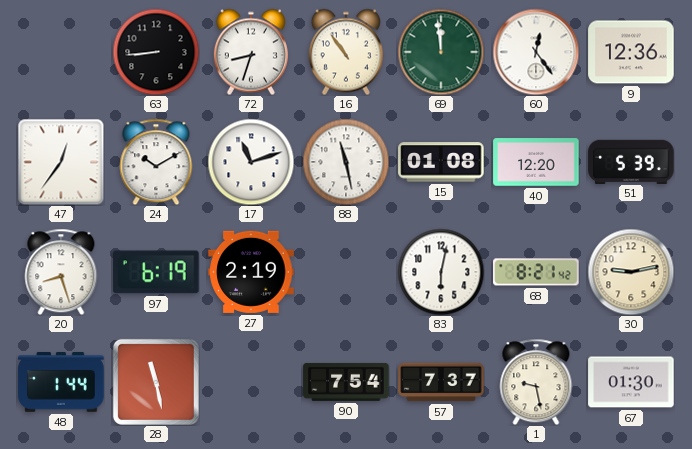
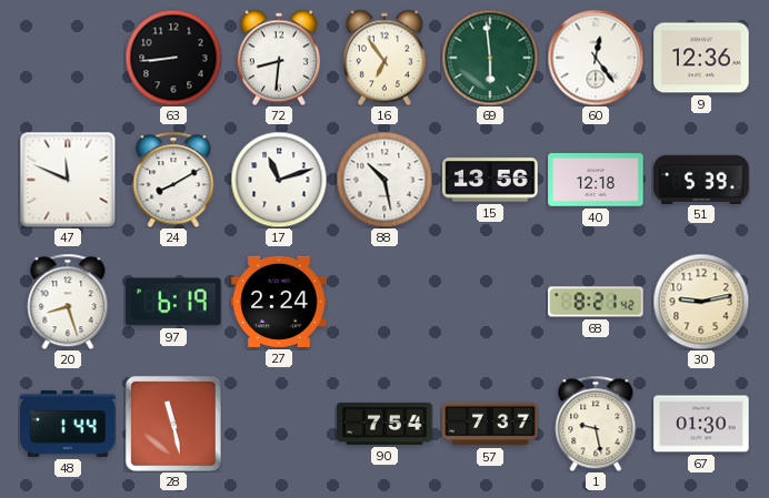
72: 8:33 -> 8:31
16: 10:54 -> 6:54
69: 11:59 -> 5:59
47: 12:36 -> 11:49
24: 10:10 -> 8:10
88: 11:28 -> 10:28
15: 01:08 -> 13:56
40: 12:20 -> 12:18
27: 2:19 -> 2:24
83: 6:02 -> none
